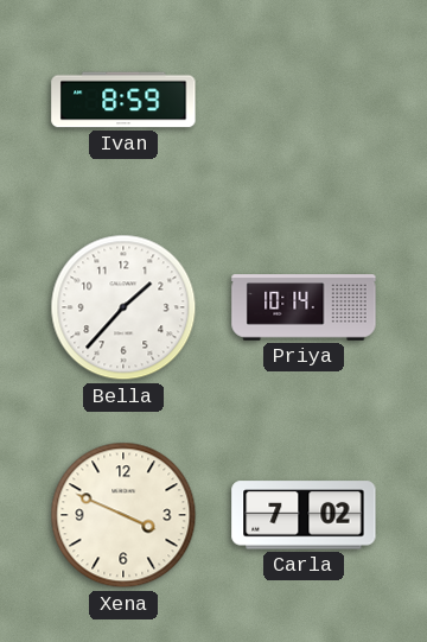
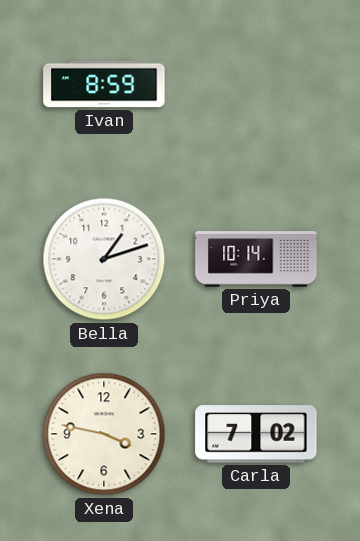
Bella: 1:37 -> 1:12
Xena: 3:49 -> 3:47
